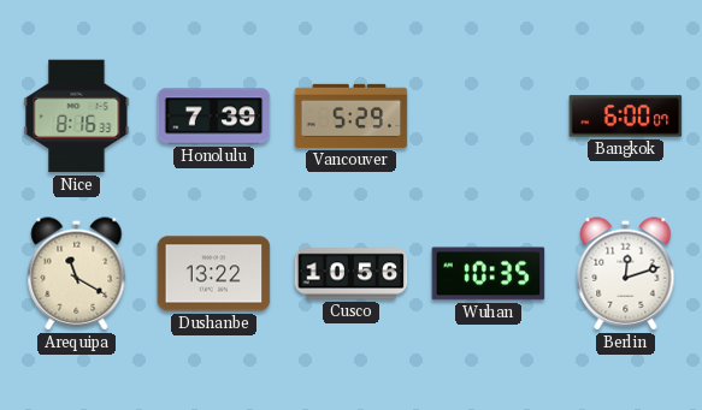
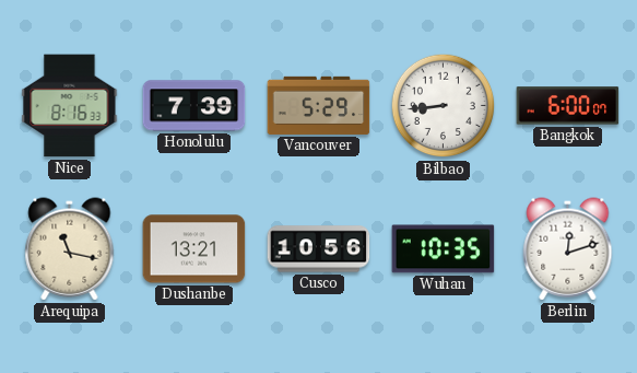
Bilbao: none -> 8:44
Arequipa: 11:20 -> 11:17
Dushanbe: 13:22 -> 13:21
